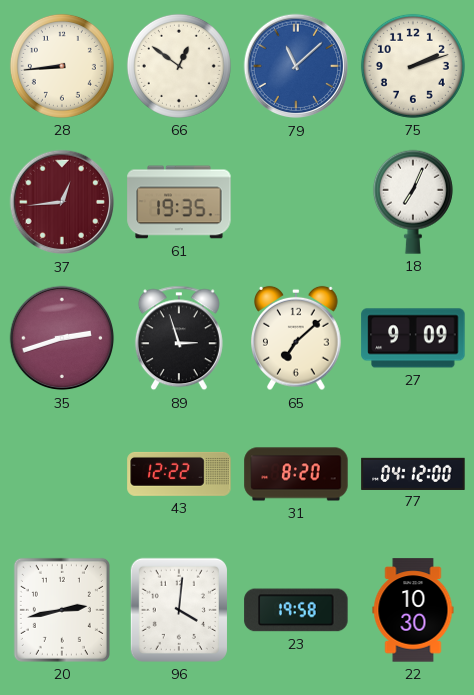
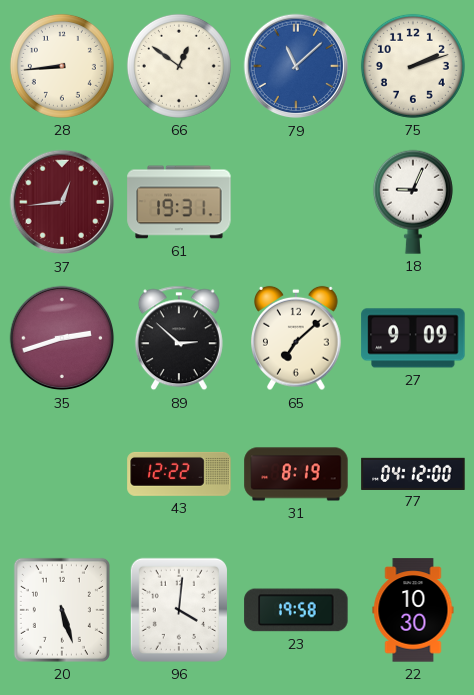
61: 19:35 -> 19:31
18: 7:04 -> 9:04
89: 2:57 -> 2:52
31: 8:20 -> 8:19
20: 2:43 -> 5:27
